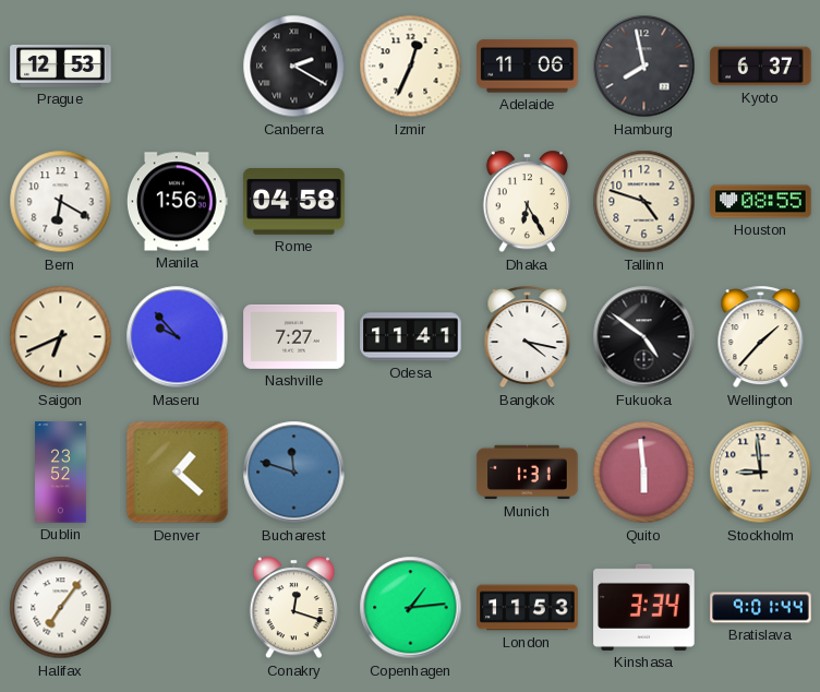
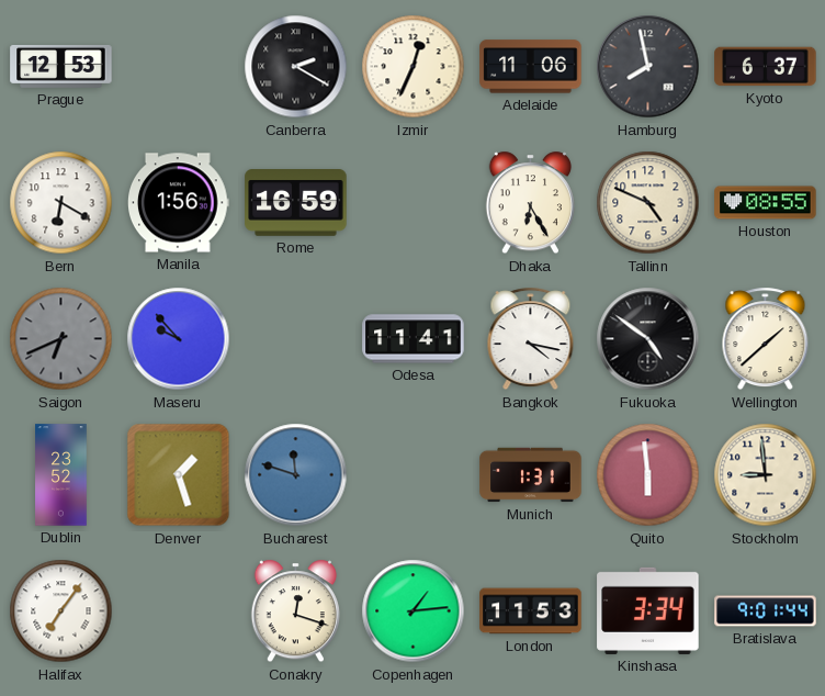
Rome: 04:58 -> 16:59
Tallinn: 4:48 -> 4:49
Saigon dial: cream -> grey
Nashville: 7:27 -> none
Wellington: 1:37 -> 1:38
Denver: 1:22 -> 1:27
